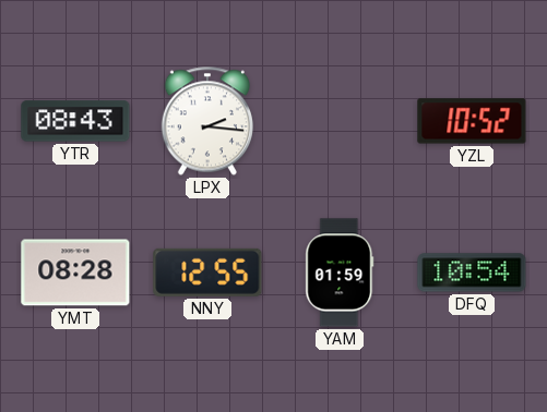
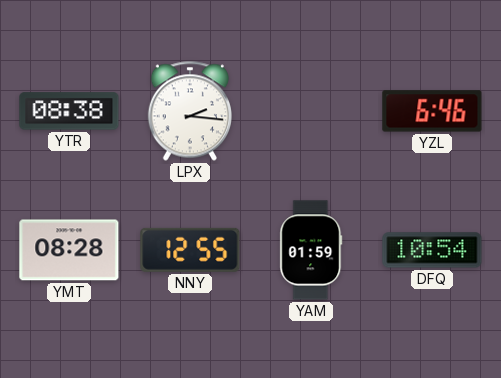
YTR: 08:43 -> 08:38
YZL: 10:52 -> 6:46
